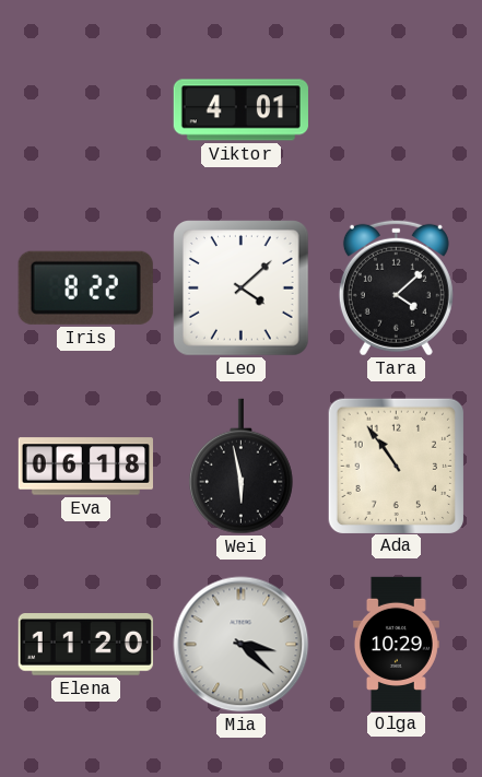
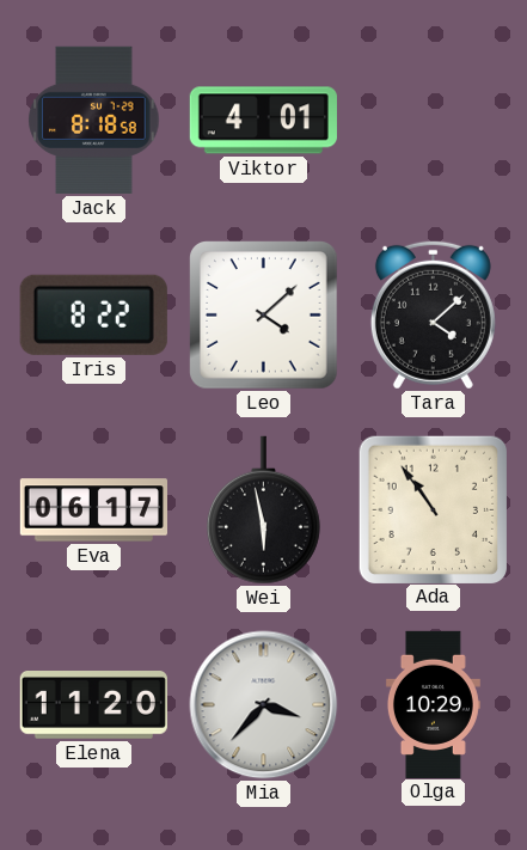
Jack: none -> 8:18
Eva: 06:18 -> 06:17
Mia: 3:22 -> 3:37
